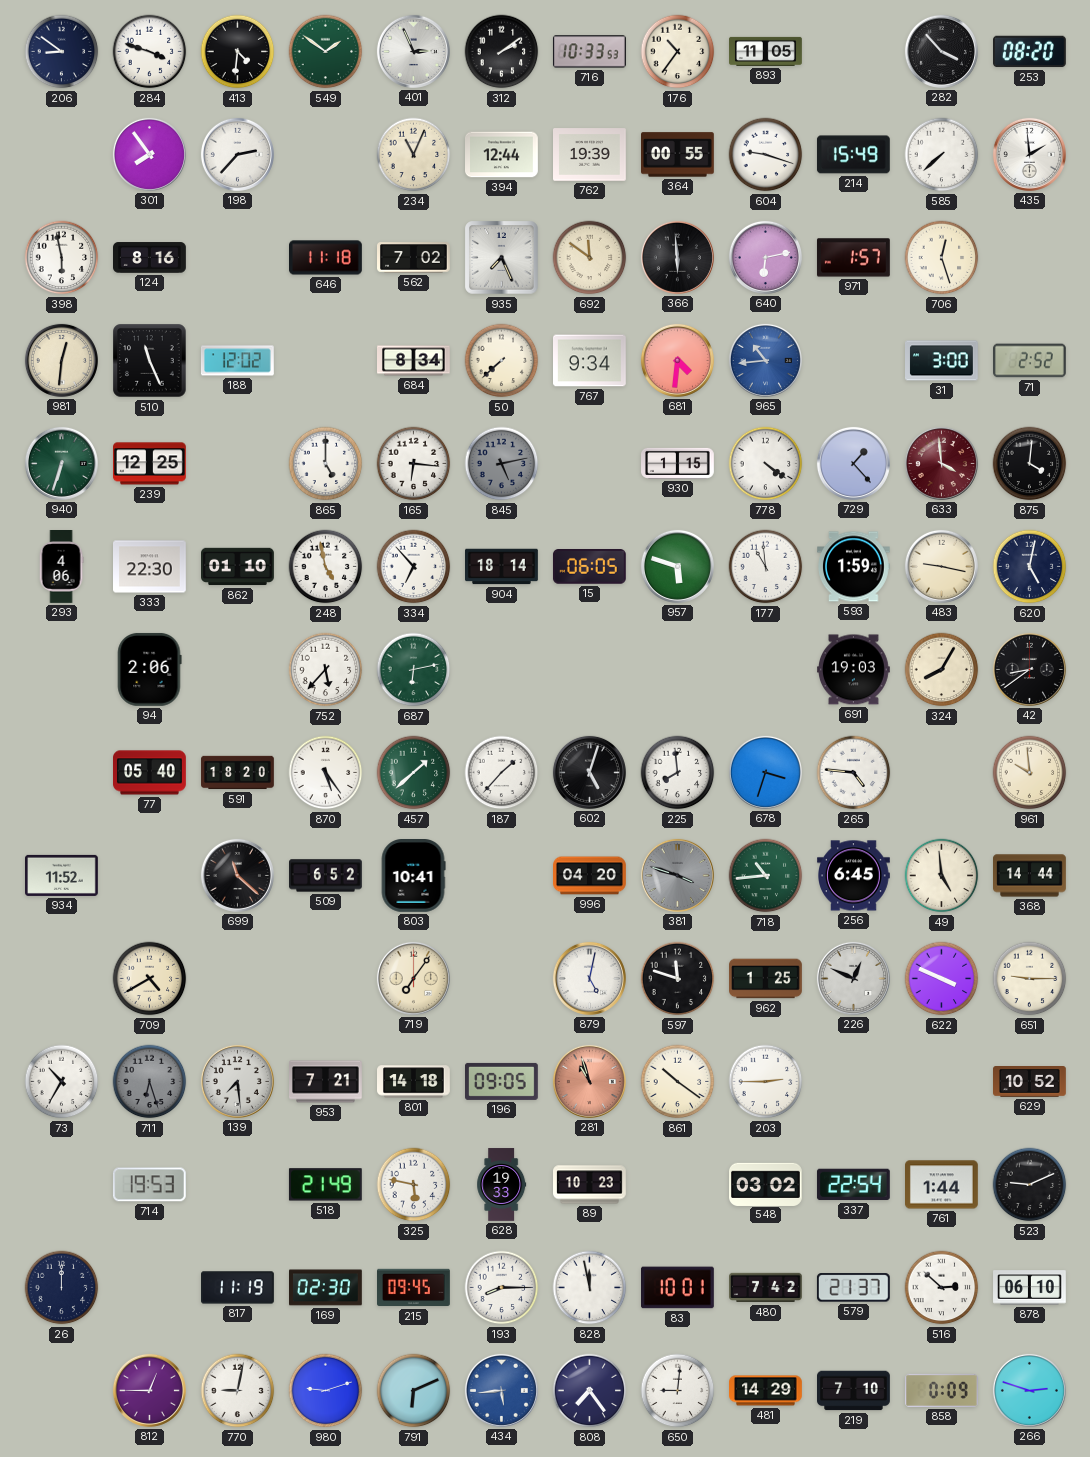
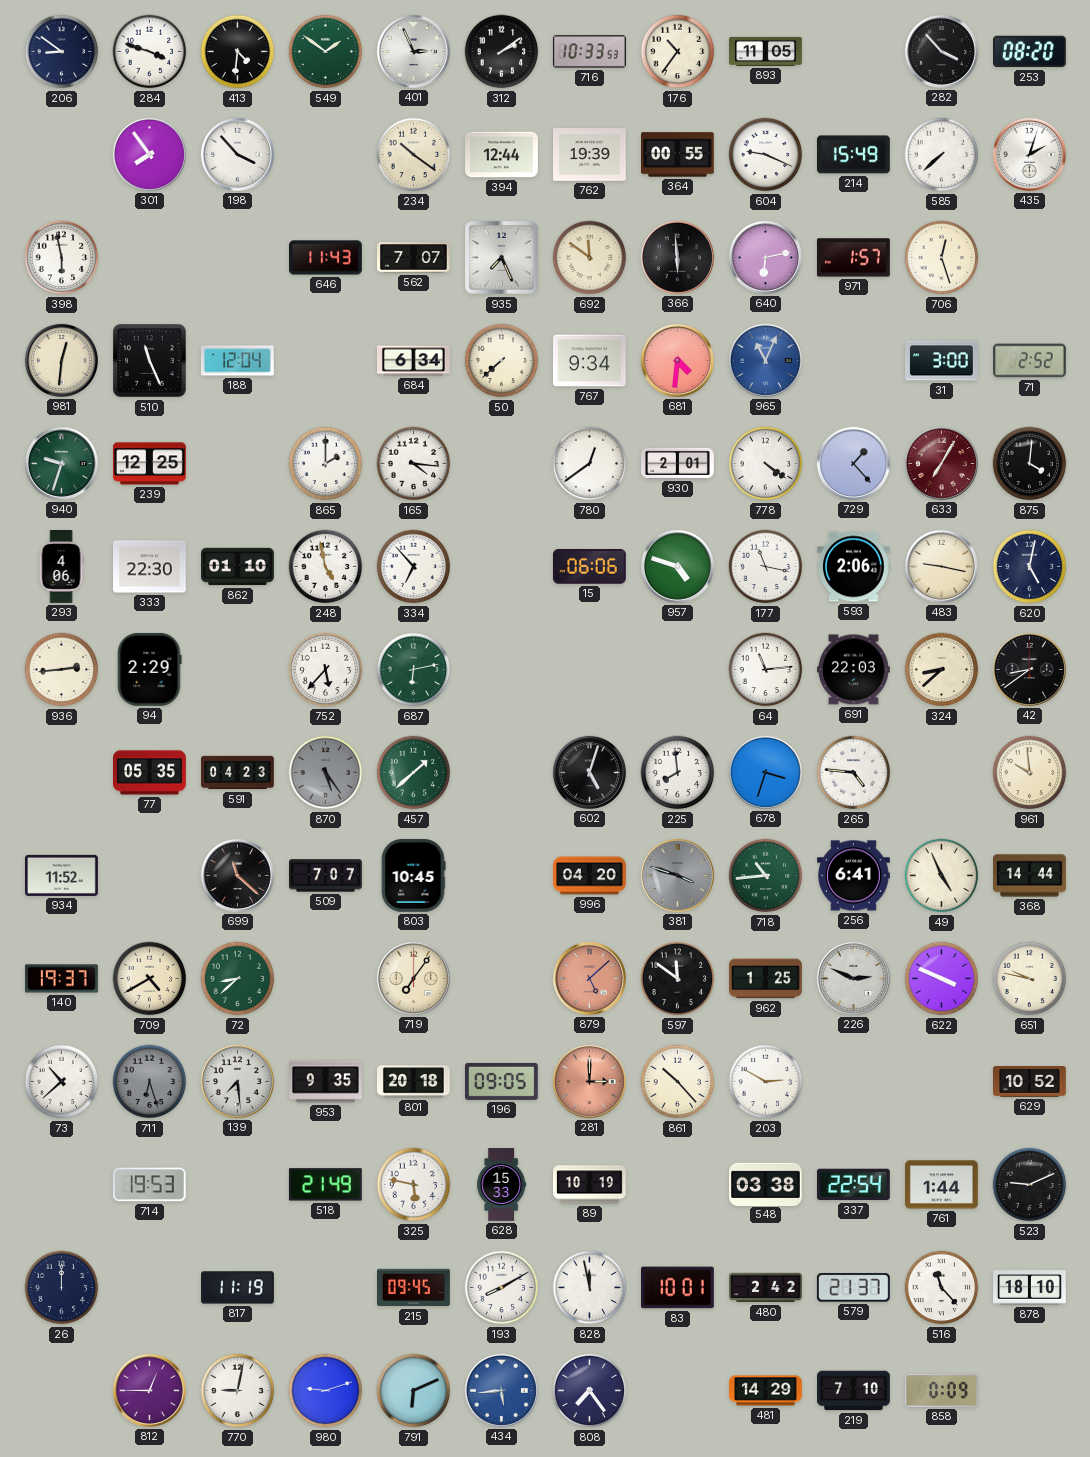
198: 2:37 -> 3:53
234: 11:04 -> 10:21
604: 9:18 -> 9:19
435: 1:59 -> 2:03
124: 8:16 -> none
646: 11:18 -> 11:43
562: 7:02 -> 7:07
188: 12:02 -> 12:04
684: 8:34 -> 6:34
965: 10:44 -> 11:04
940: 6:33 -> 9:33
865: 5:00 -> 2:00
165: 6:16 -> 4:16
845: 5:13 -> none
780: none -> 12:39
930: 1:15 -> 2:01
633: 3:59 -> 7:05
904: 18:14 -> none
15: 06:05 -> 06:06
957: 5:48 -> 4:48
177: 10:59 -> 11:17
593: 1:59 -> 2:06
936: none -> 2:44
94: 2:06 -> 2:29
64: none -> 11:14
691: 19:03 -> 22:03
324: 8:05 -> 8:38
77: 05:40 -> 05:35
591: 18:20 -> 04:23
870 dial: white -> grey
187: 1:37 -> none
509: 6:52 -> 7:07
803: 10:41 -> 10:45
256: 6:45 -> 6:41
49: 4:59 -> 4:56
140: none -> 19:37
72: none -> 8:38
879: 5:02 -> 5:08
879 dial: white -> salmon
597: 11:48 -> 11:51
226: 12:49 -> 2:49
651: 9:15 -> 9:47
73: 10:35 -> 10:38
953: 7:21 -> 9:35
801: 14:18 -> 20:18
281: 10:57 -> 3:00
861: 10:21 -> 10:23
203: 2:45 -> 2:50
628: 19:33 -> 15:33
89: 10:23 -> 10:19
548: 03:02 -> 03:38
169: 02:30 -> none
193: 8:15 -> 8:10
480: 7:42 -> 2:42
516: 2:52 -> 11:23
878: 06:10 -> 18:10
650: 9:01 -> none
266: 2:48 -> none
